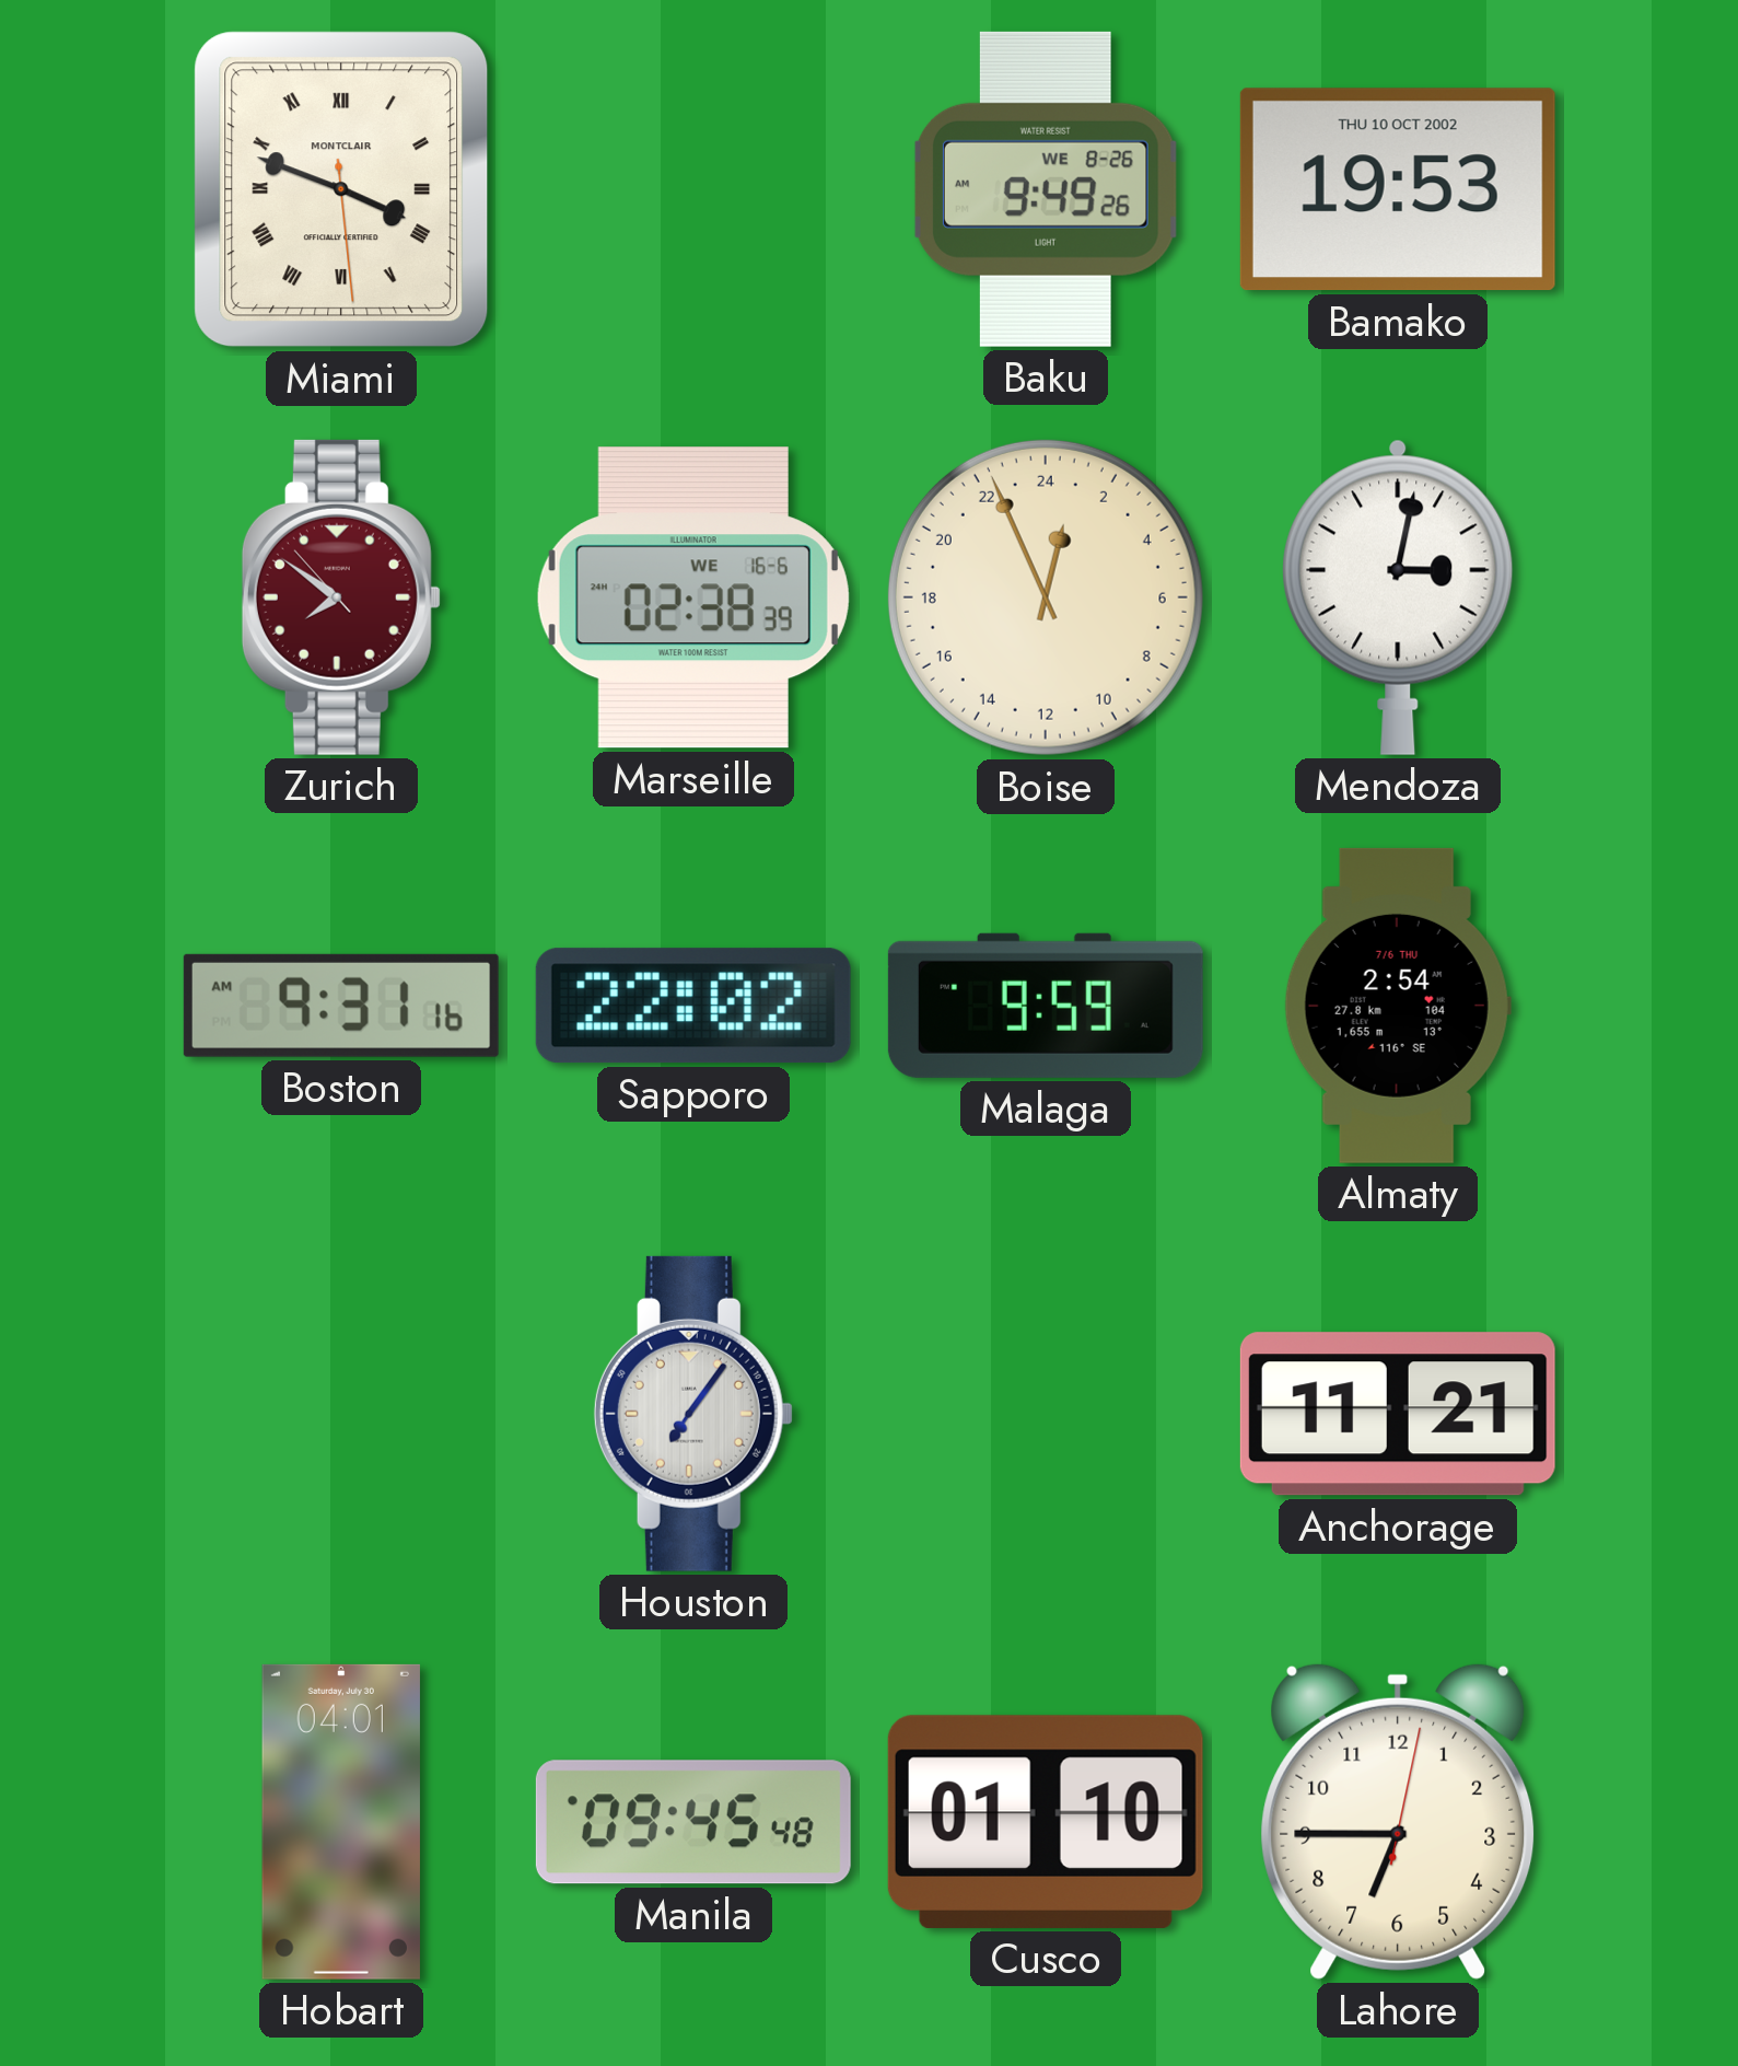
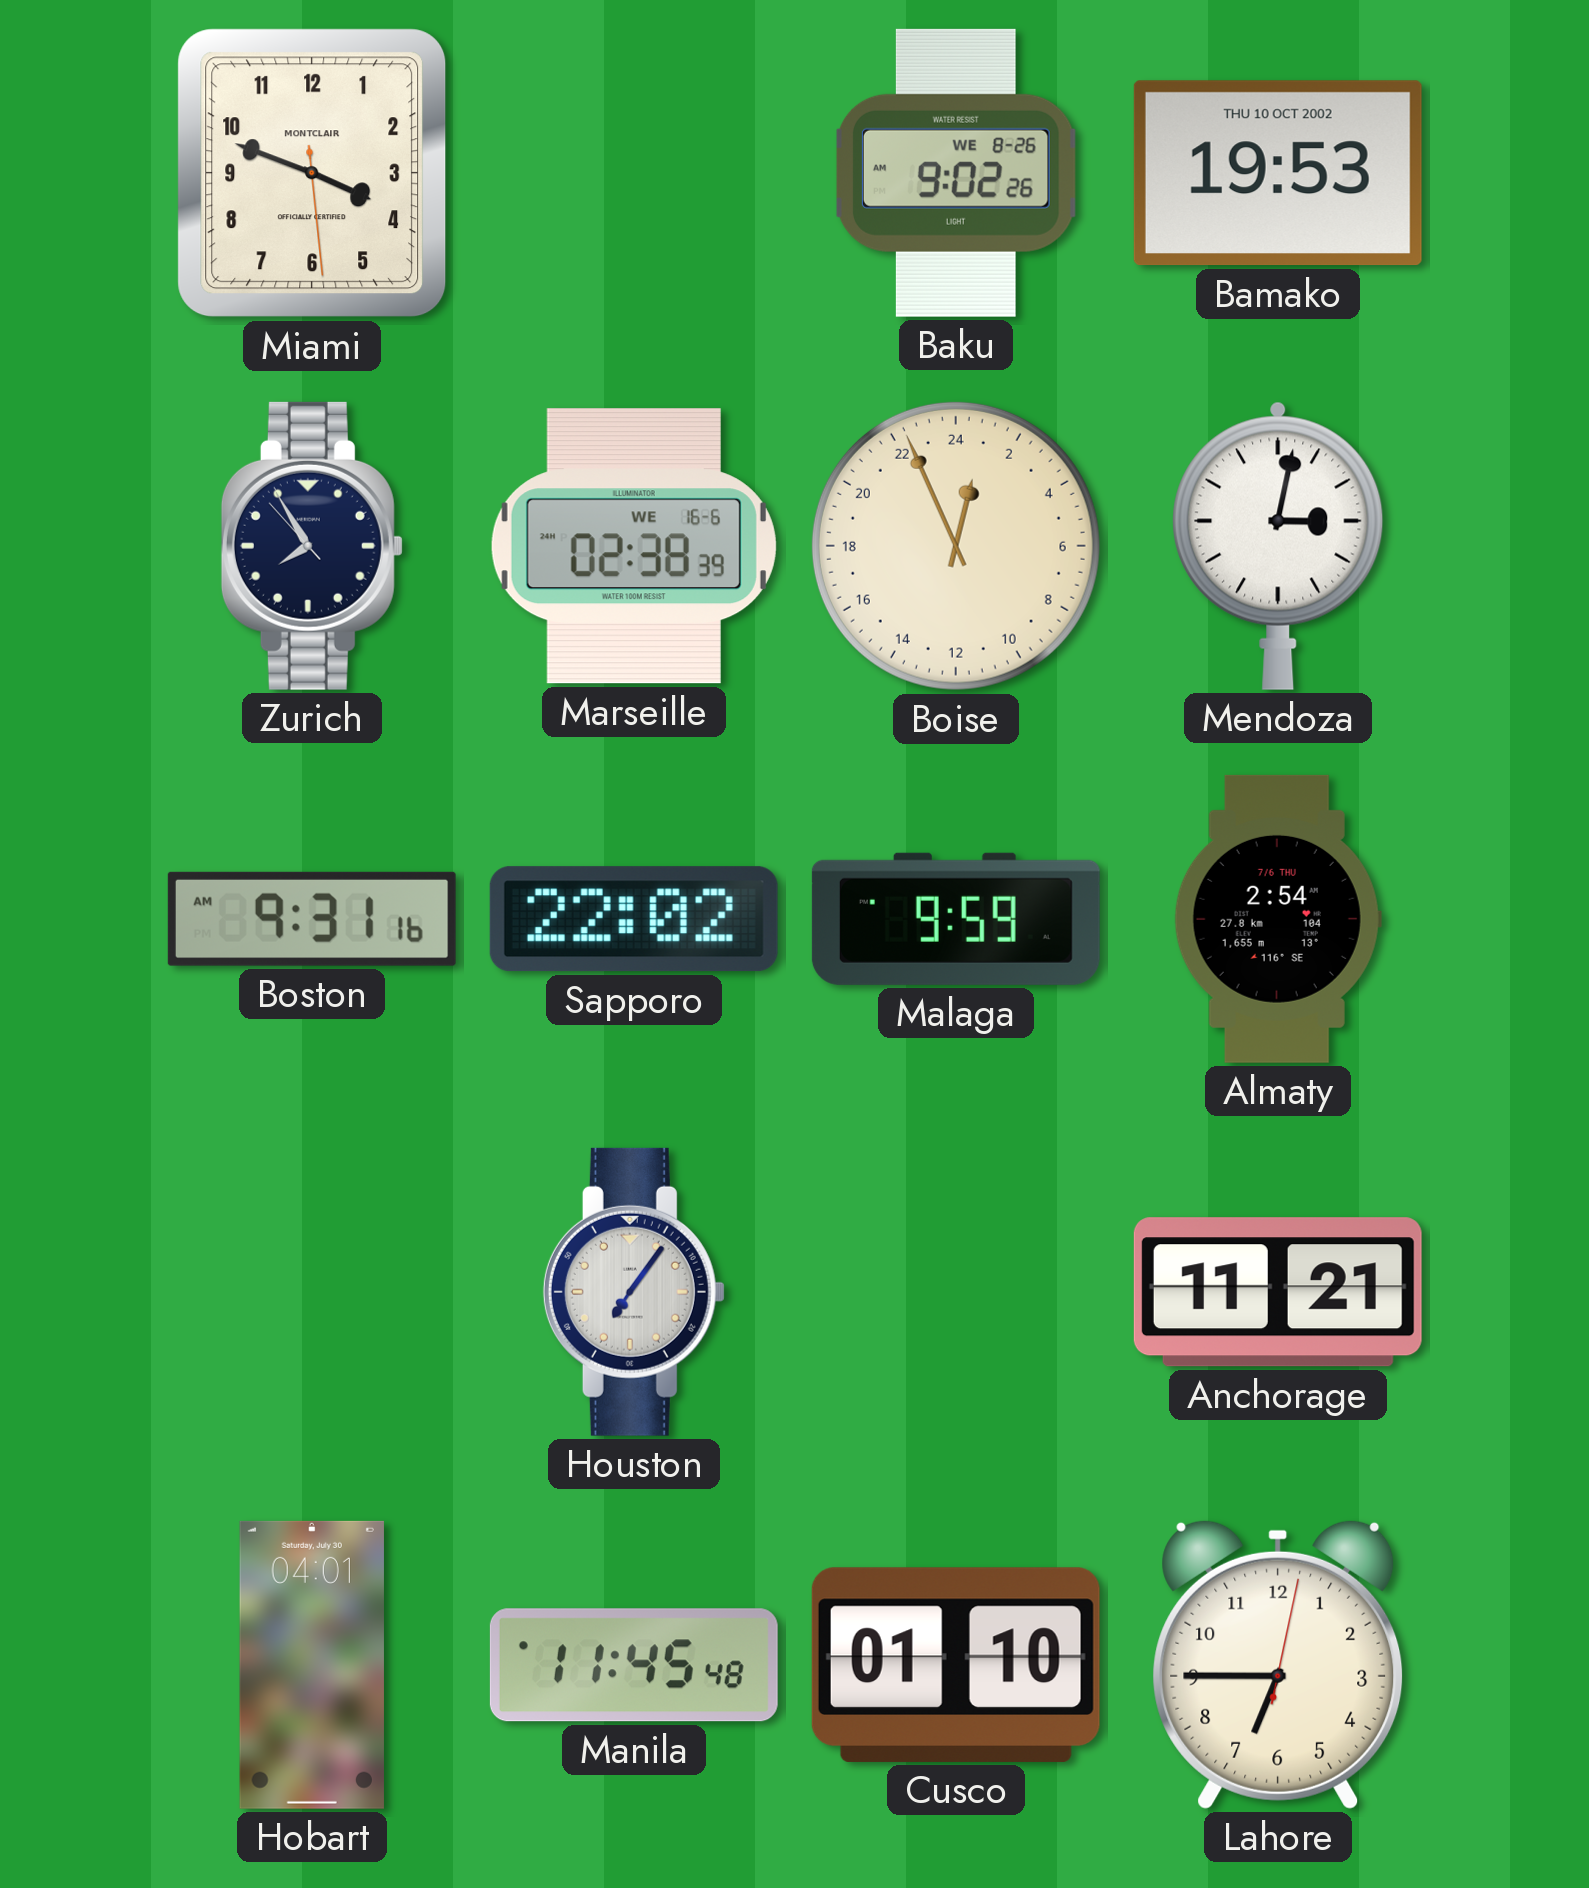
Miami numerals: Roman -> Arabic
Baku: 9:49 -> 9:02
Zurich: 7:50 -> 7:54
Zurich dial: burgundy -> navy
Manila: 09:45 -> 11:45
